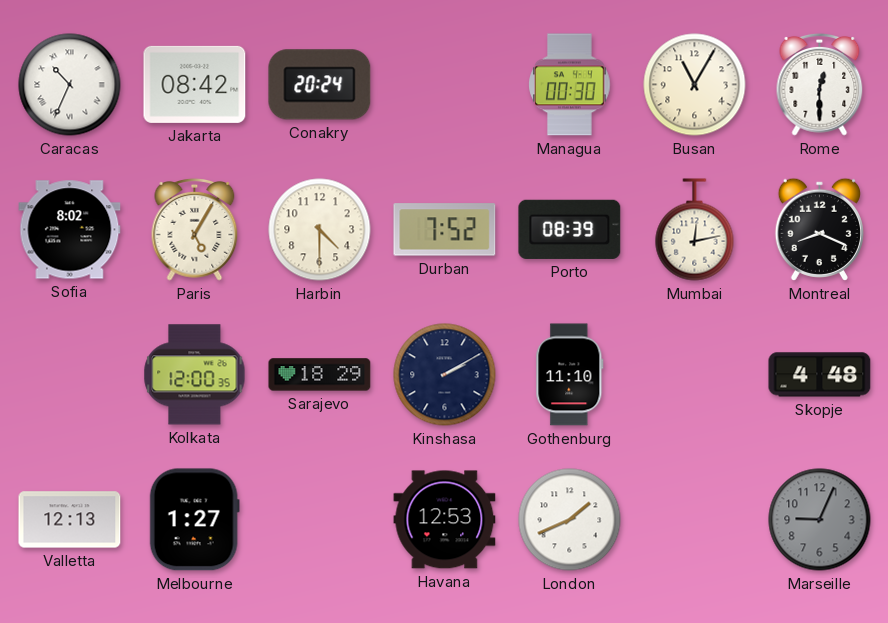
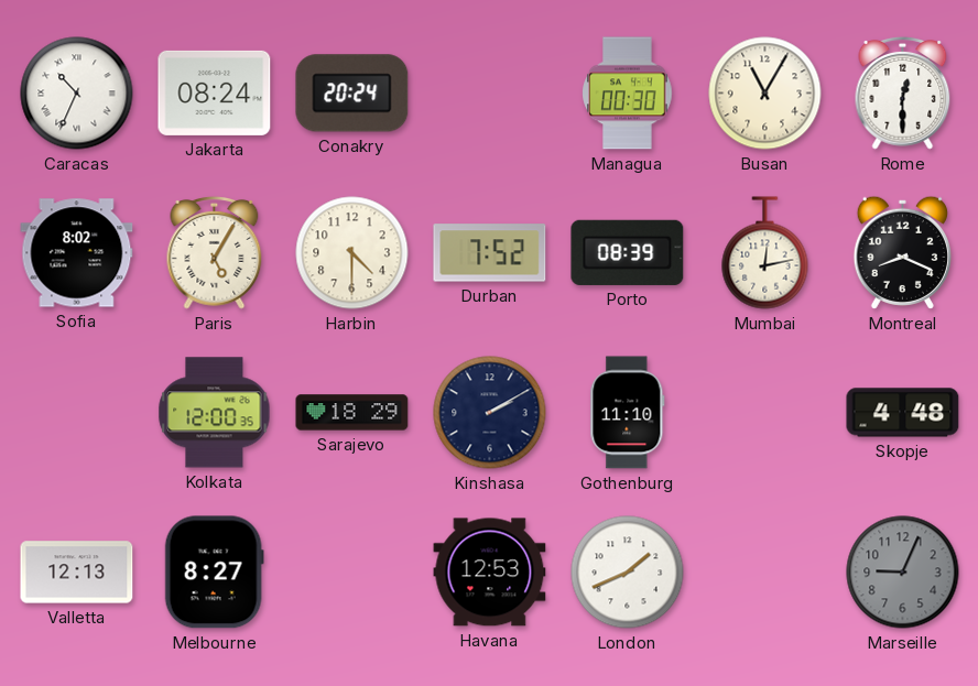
Jakarta: 08:42 -> 08:24
Melbourne: 1:27 -> 8:27
